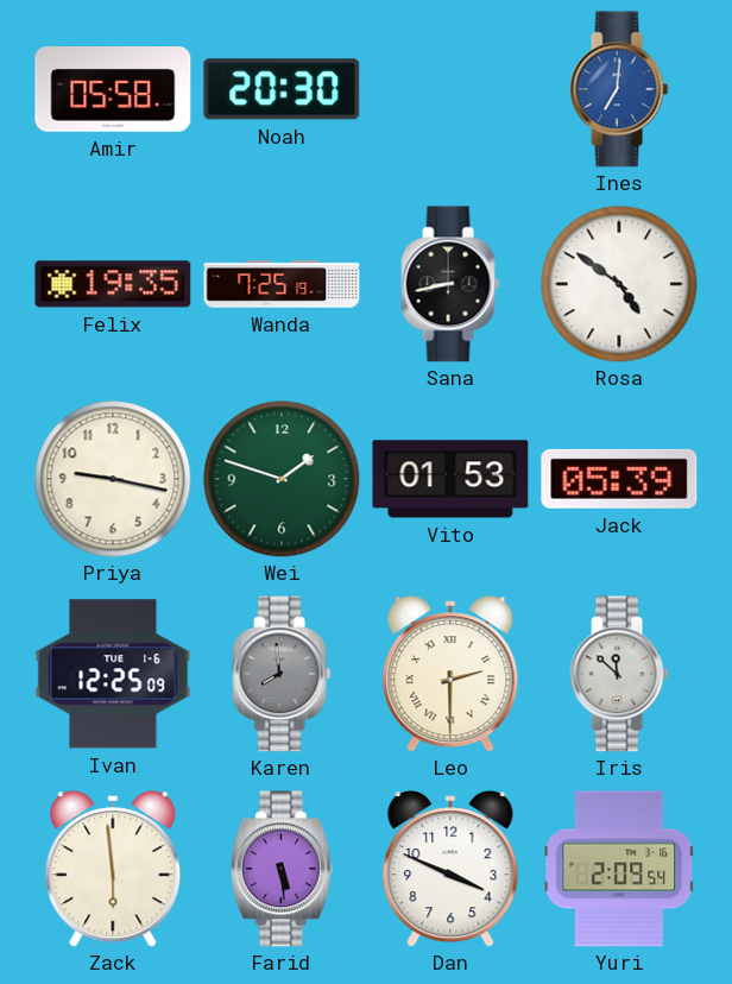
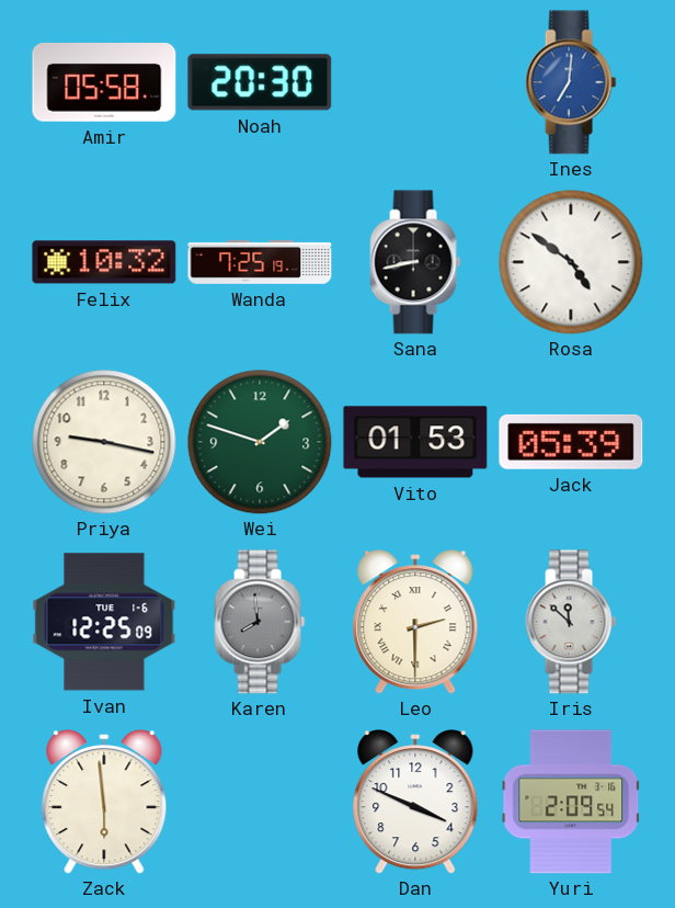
Felix: 19:35 -> 10:32
Farid: 5:29 -> none
